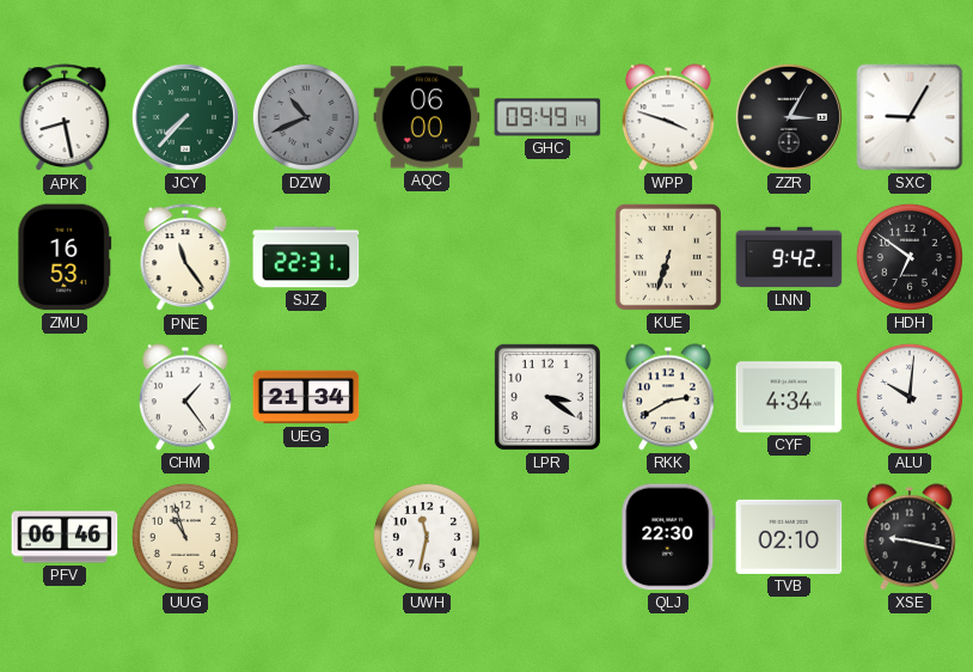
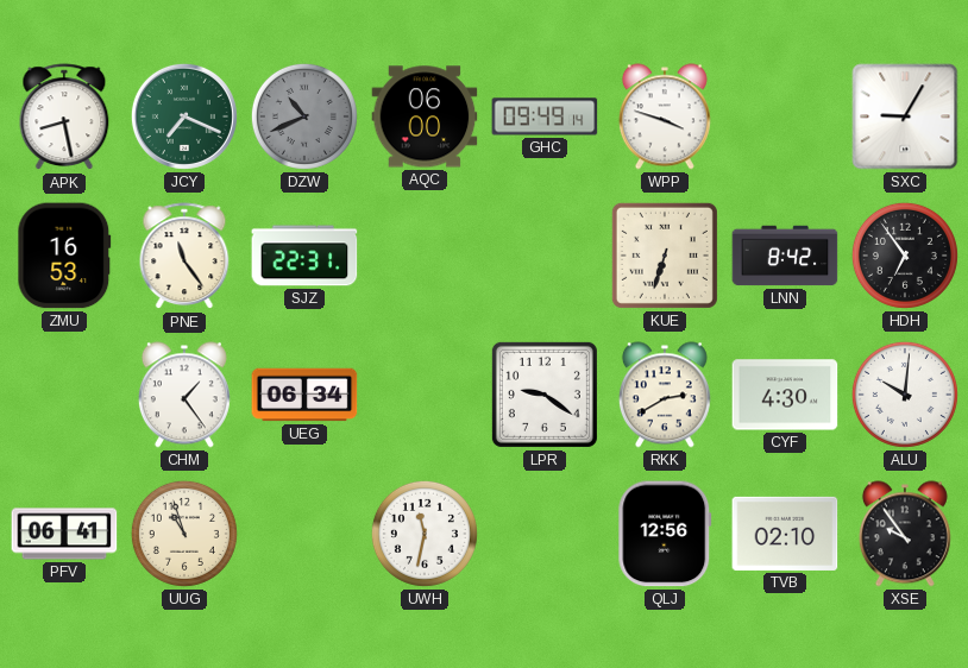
JCY: 7:37 -> 7:19
ZZR: 3:05 -> none
LNN: 9:42 -> 8:42
HDH: 6:51 -> 6:54
UEG: 21:34 -> 06:34
LPR: 3:21 -> 9:21
CYF: 4:34 -> 4:30
PFV: 06:46 -> 06:41
QLJ: 22:30 -> 12:56
XSE: 9:17 -> 9:54
